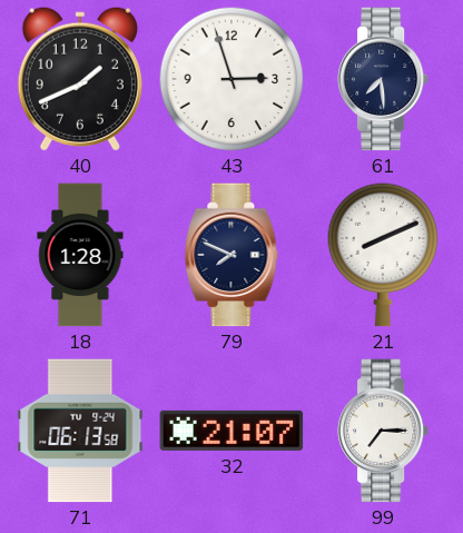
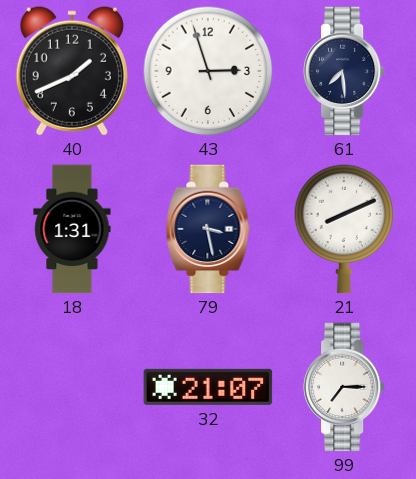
18: 1:28 -> 1:31
79: 7:49 -> 3:28
71: 06:13 -> none
